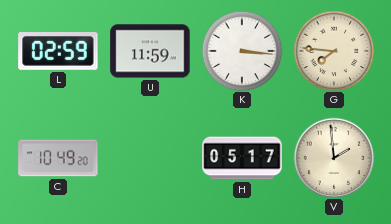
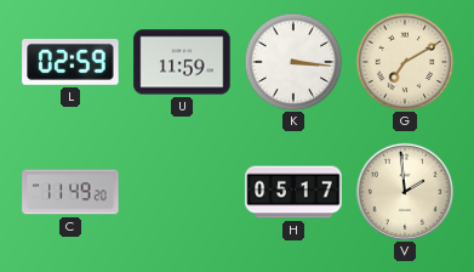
G: 7:46 -> 7:10
C: 10:49 -> 11:49
